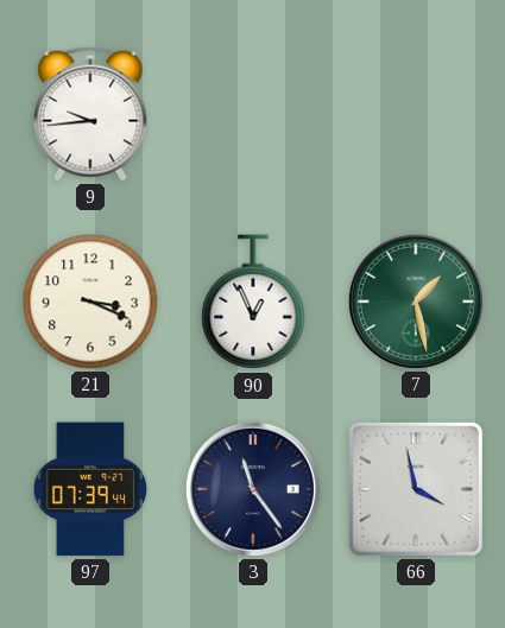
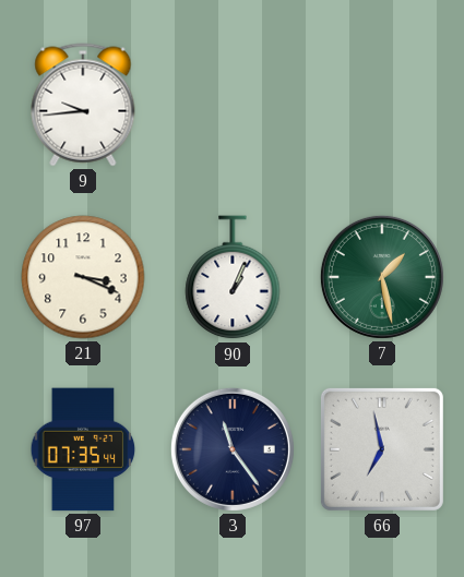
90: 12:56 -> 1:04
97: 07:39 -> 07:35
66: 3:58 -> 6:58
